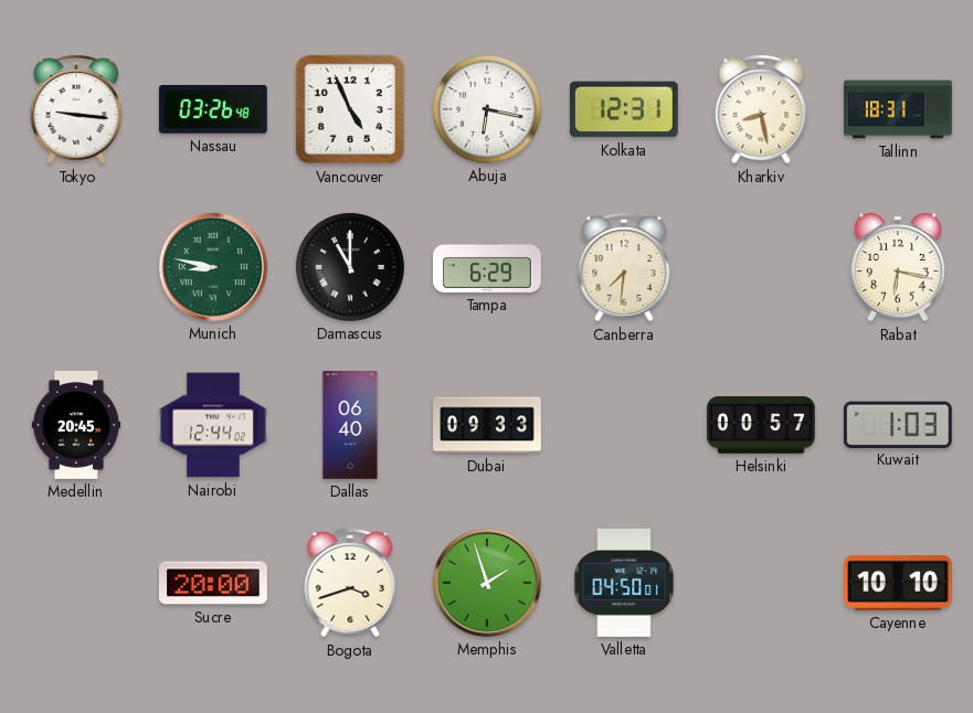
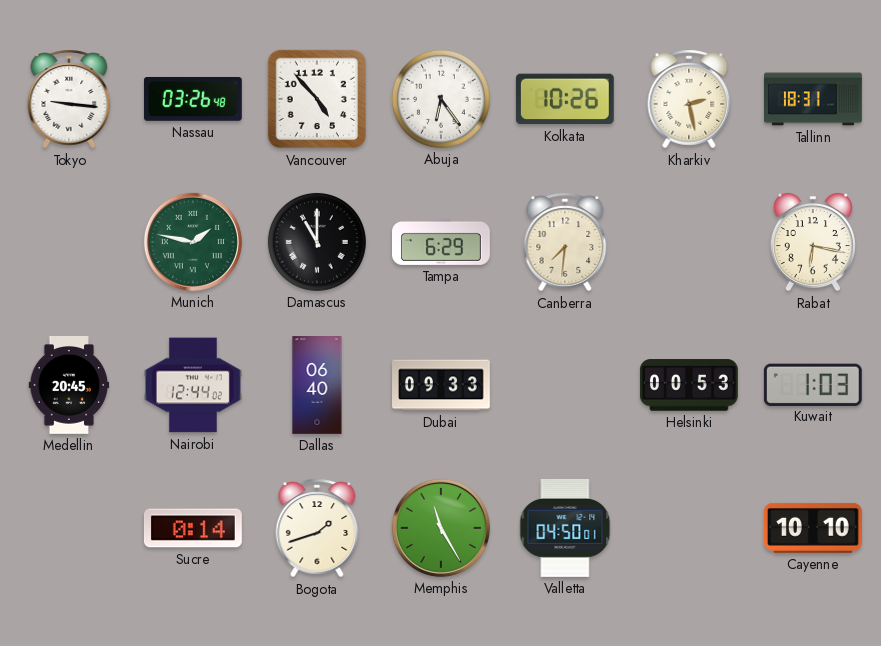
Vancouver: 4:56 -> 4:53
Abuja: 6:17 -> 6:24
Kolkata: 12:31 -> 10:26
Kharkiv: 8:28 -> 2:28
Munich: 8:47 -> 1:47
Helsinki: 00:57 -> 00:53
Sucre: 20:00 -> 0:14
Bogota: 3:42 -> 1:42
Memphis: 1:57 -> 11:25
